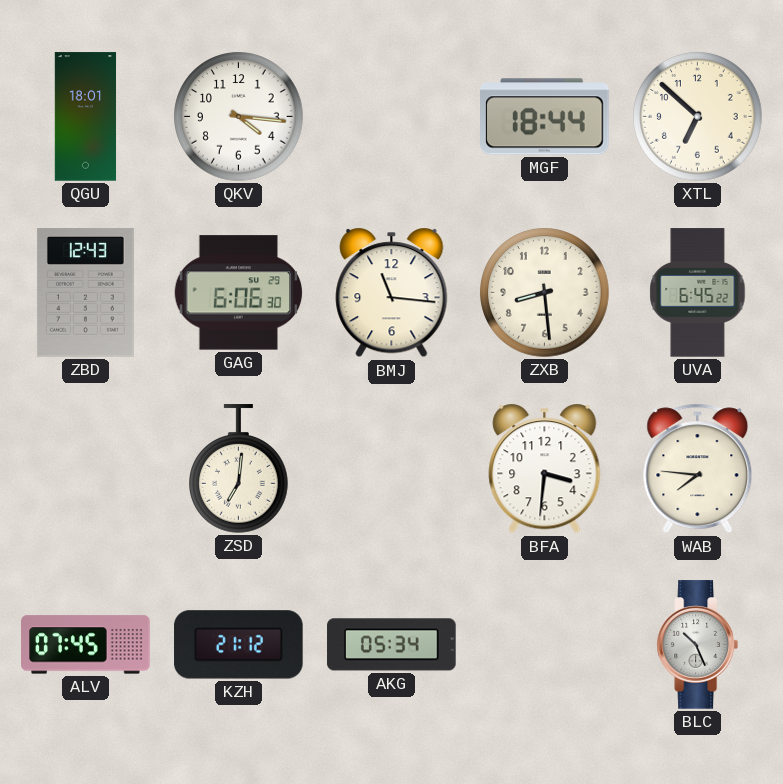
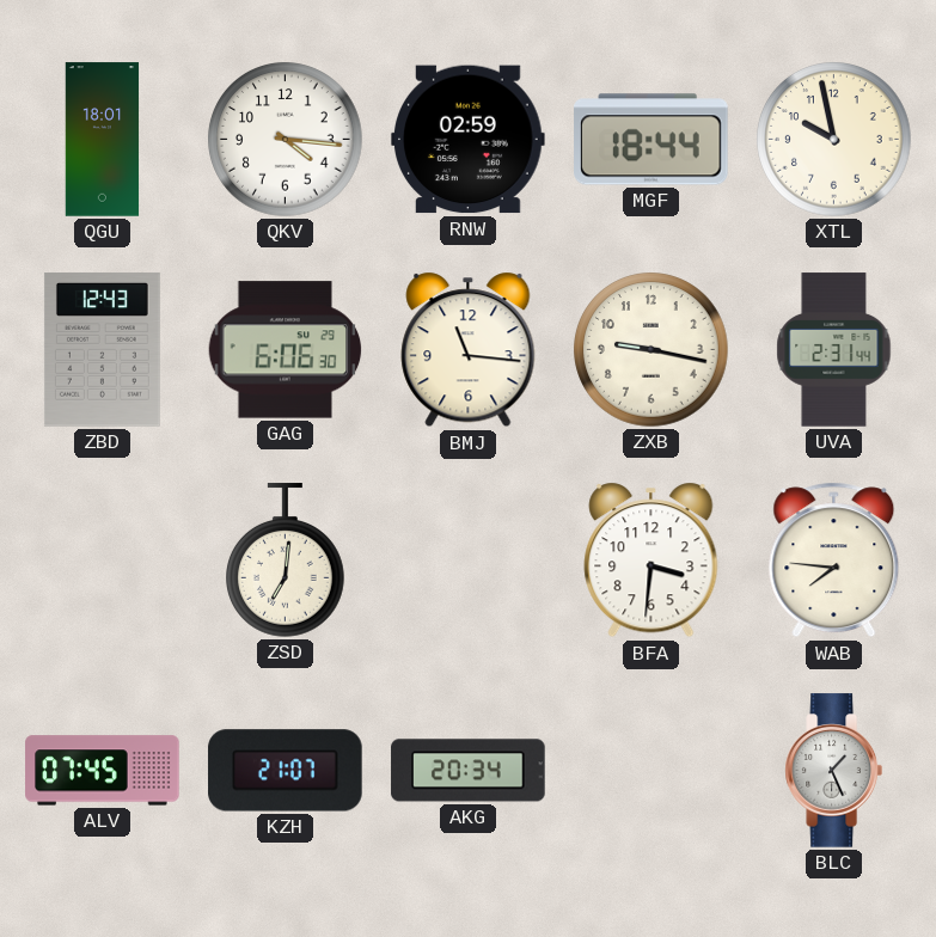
RNW: none -> 02:59
XTL: 6:52 -> 9:58
ZXB: 8:29 -> 9:17
UVA: 6:45 -> 2:31
KZH: 21:12 -> 21:07
AKG: 05:34 -> 20:34
BLC: 10:26 -> 1:26
